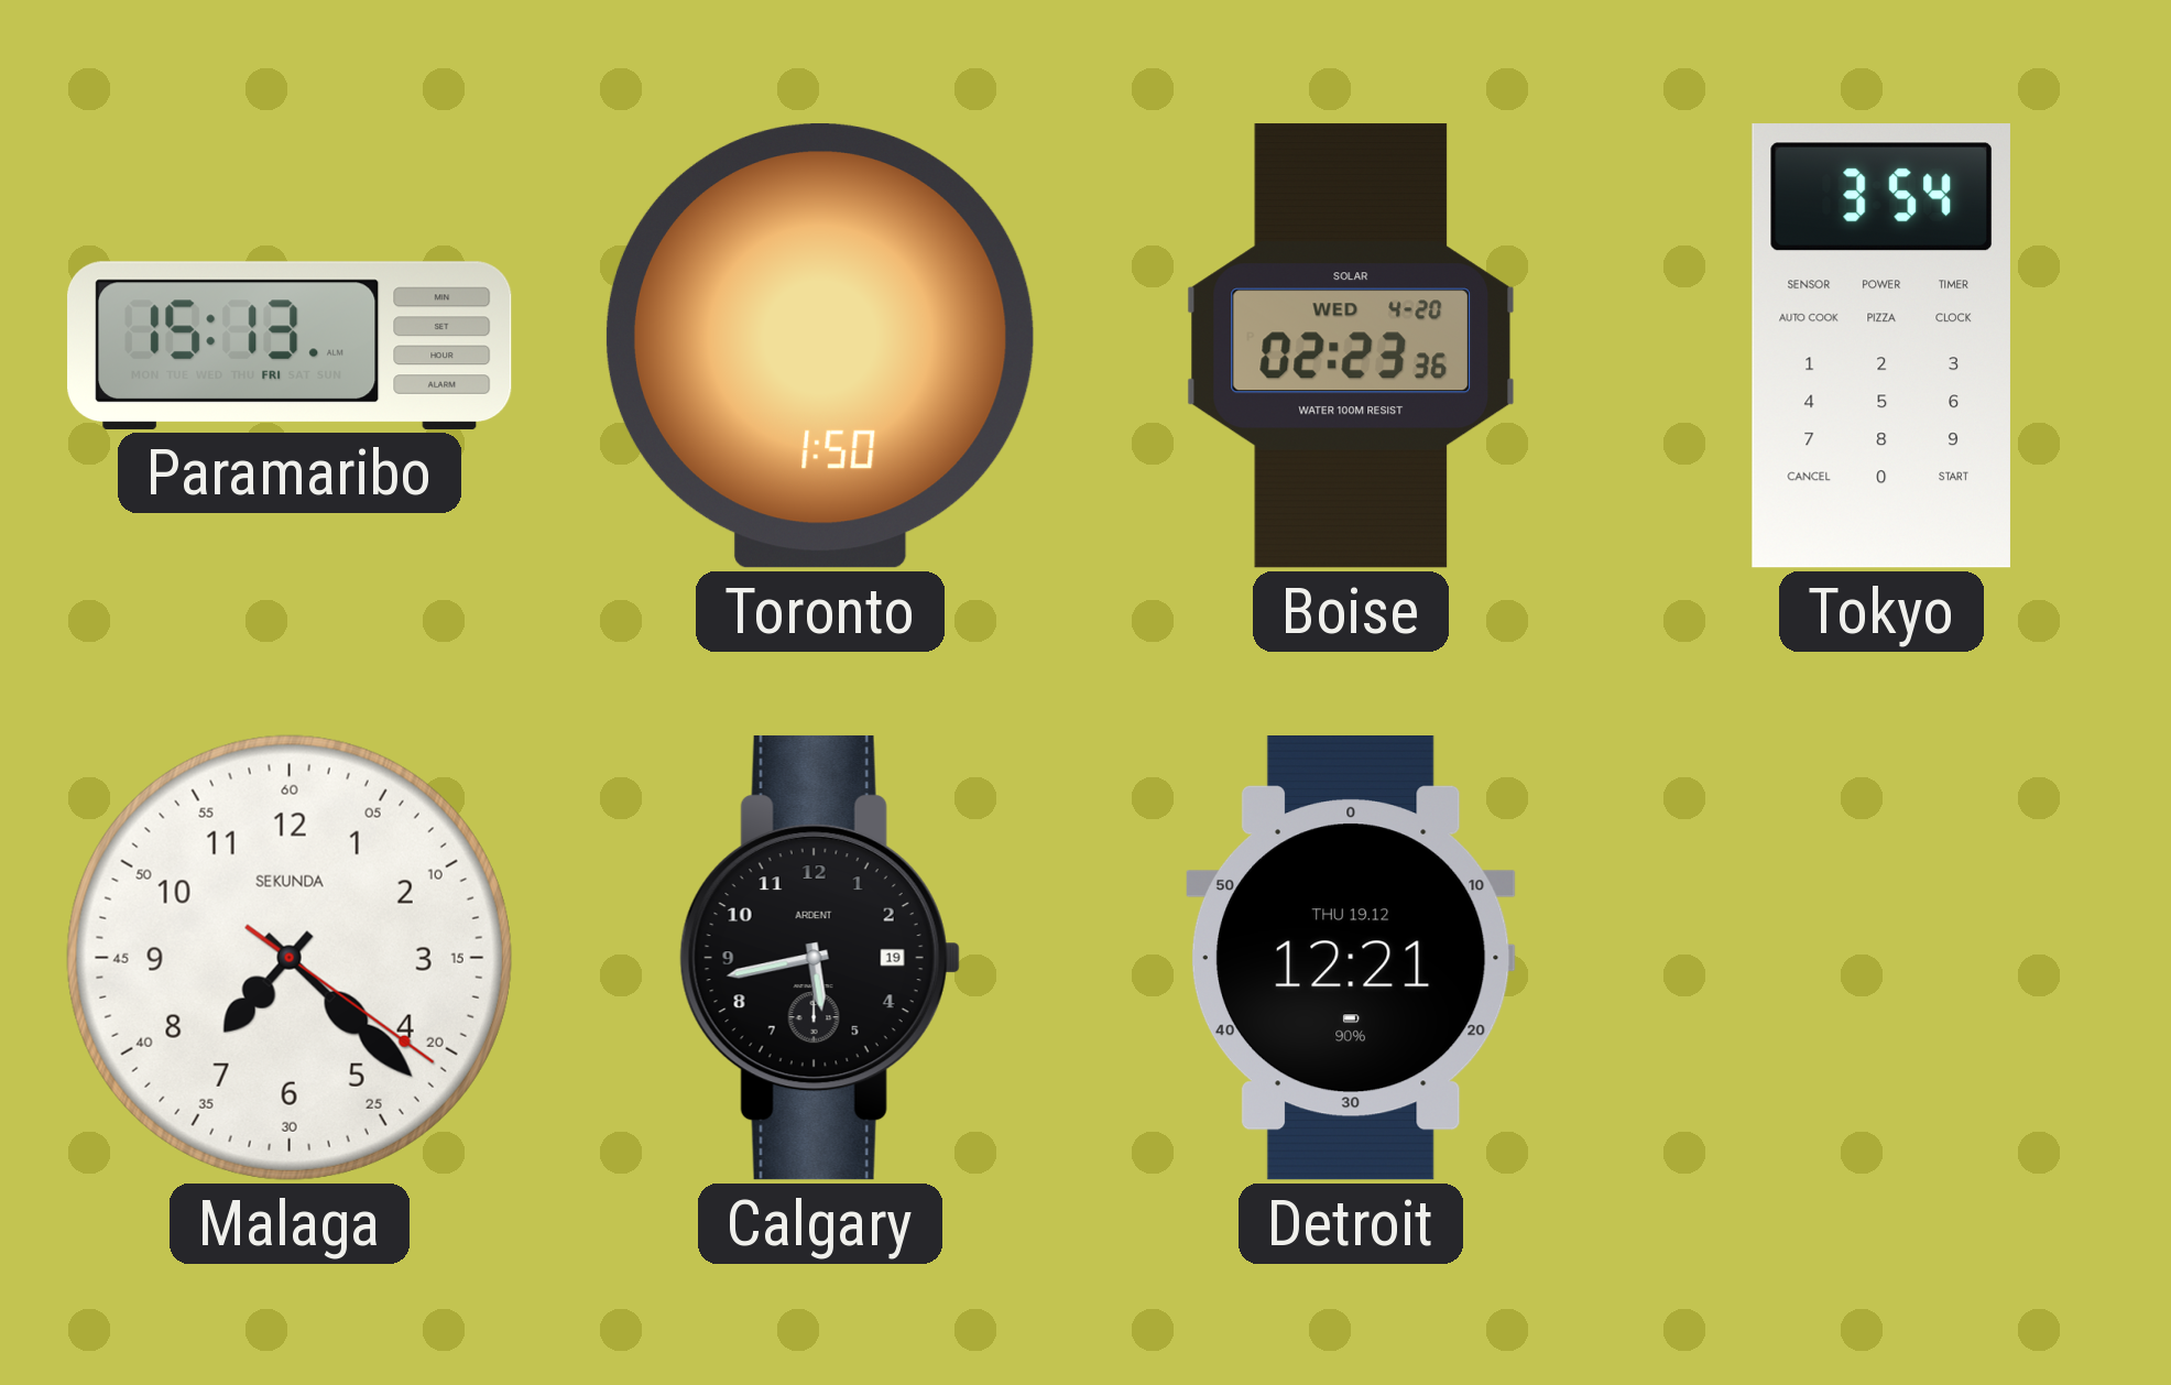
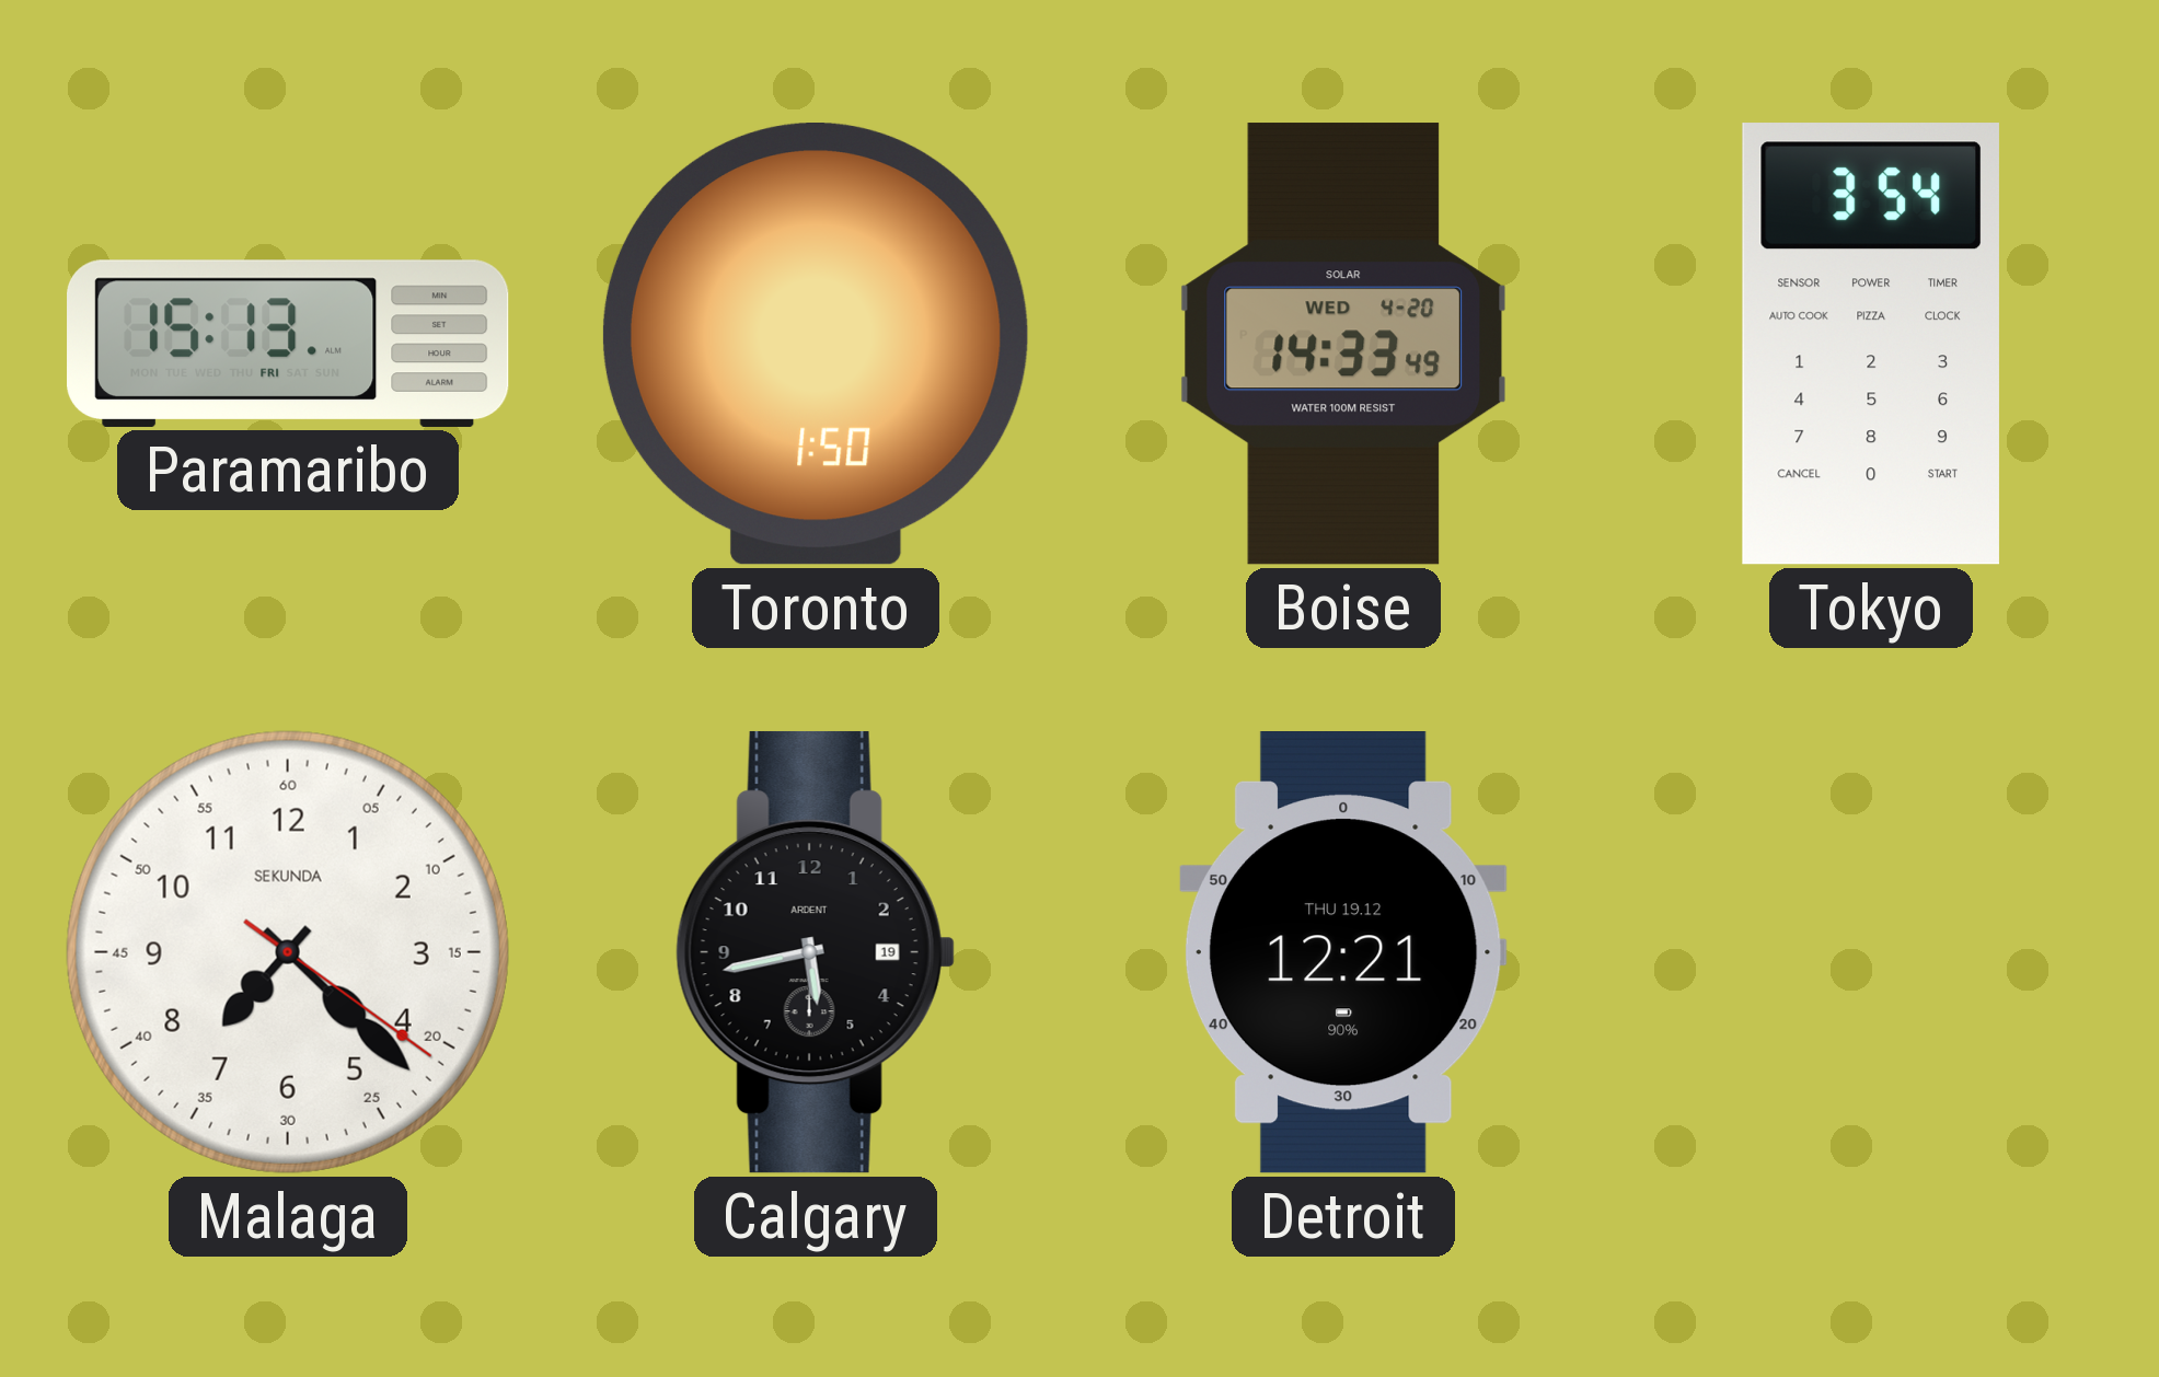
Boise: 02:23 -> 14:33
